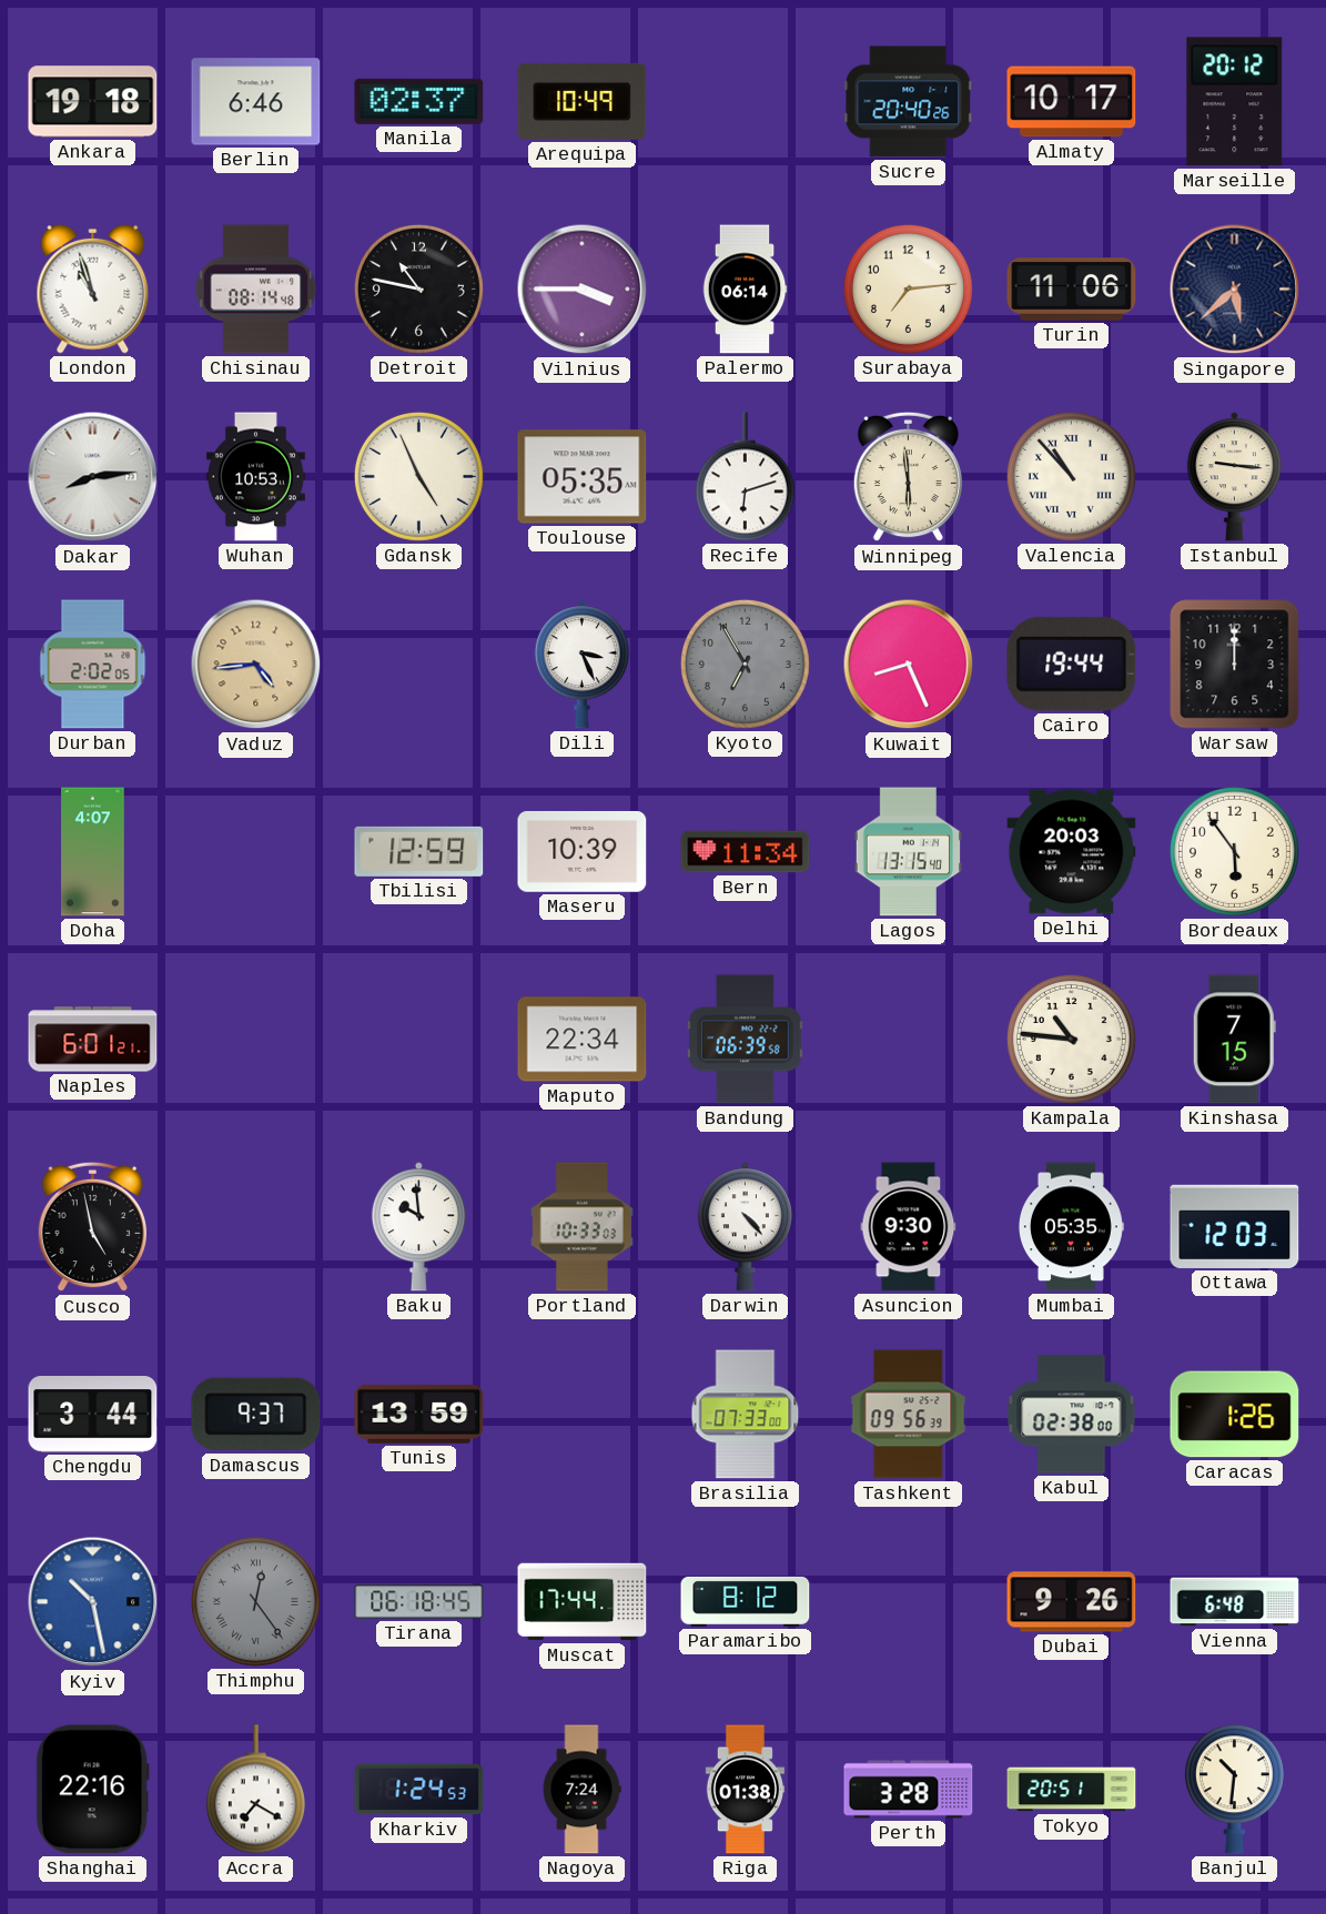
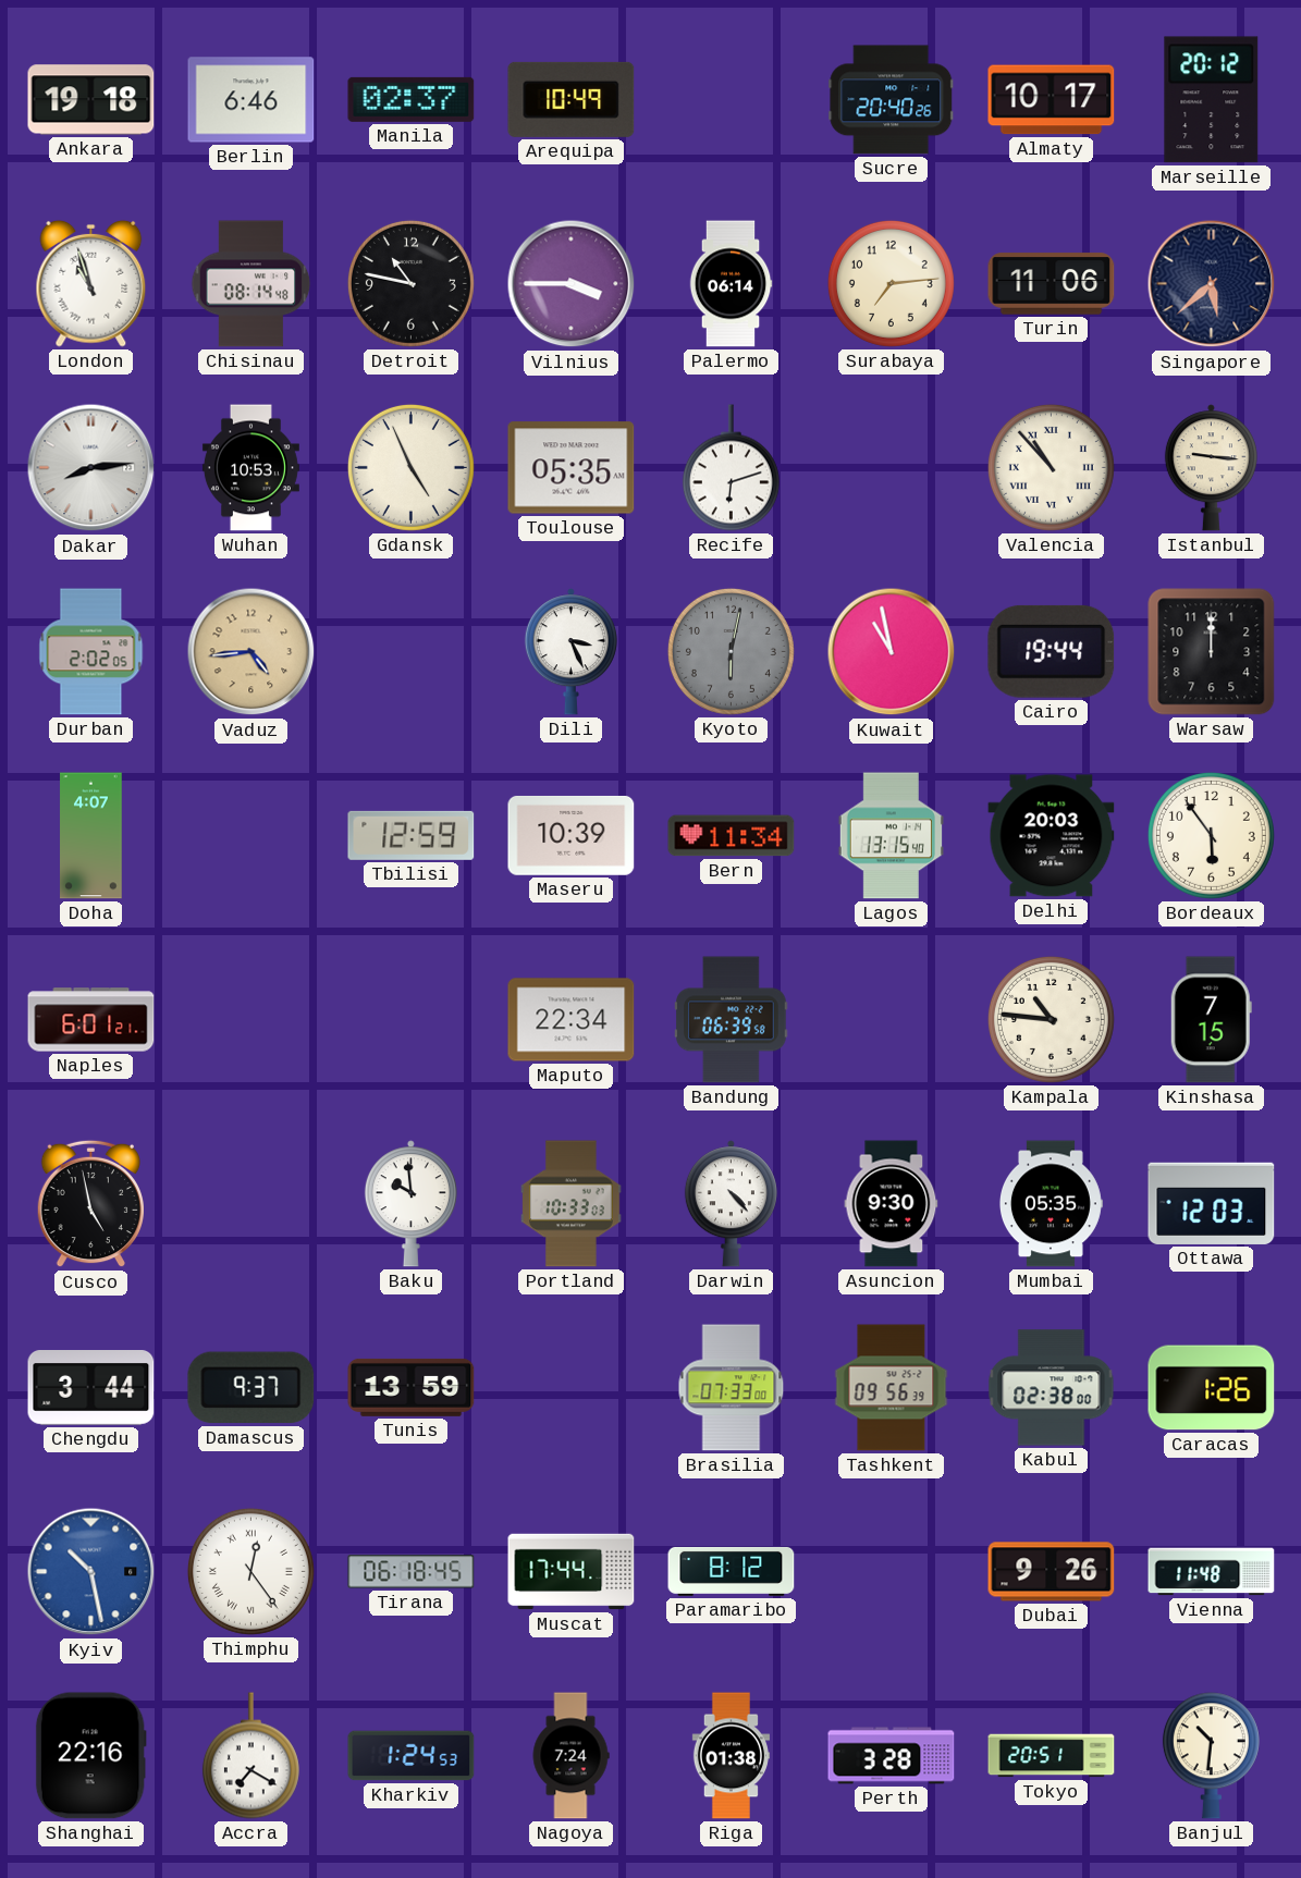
Winnipeg: 5:59 -> none
Kyoto: 6:55 -> 6:02
Kuwait: 8:26 -> 10:58
Thimphu dial: grey -> white
Vienna: 6:48 -> 11:48
